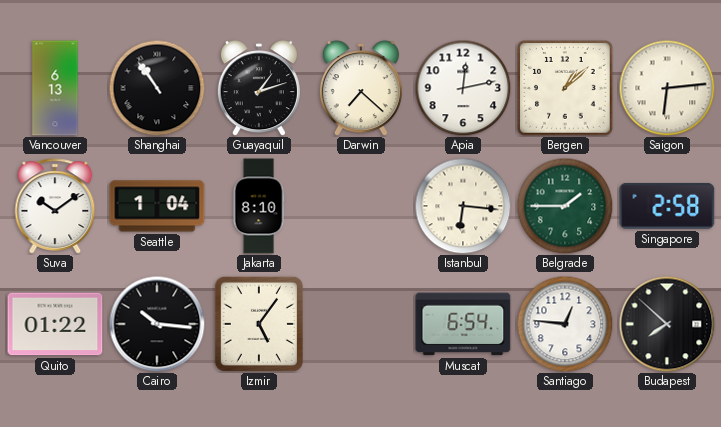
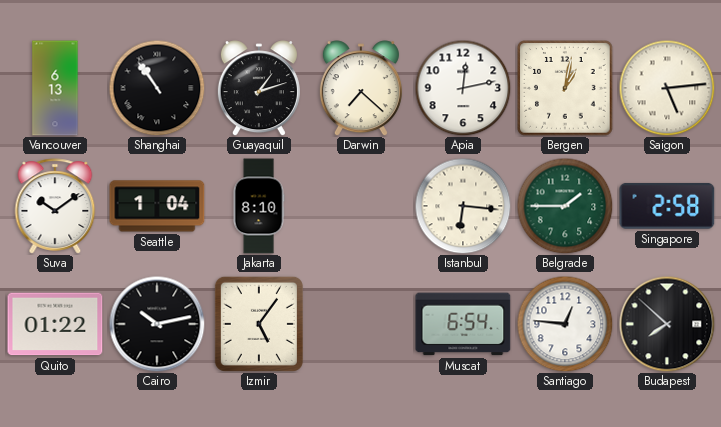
Bergen: 1:08 -> 1:02
Saigon: 6:14 -> 5:14
Cairo: 10:16 -> 10:13
